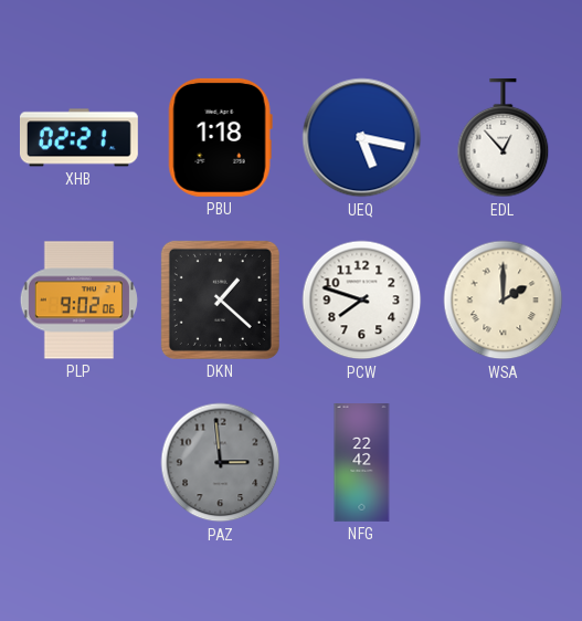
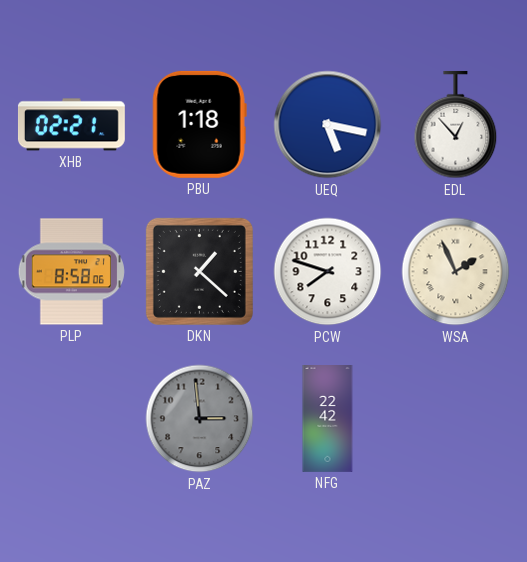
PLP: 9:02 -> 8:58
WSA: 2:00 -> 1:56
